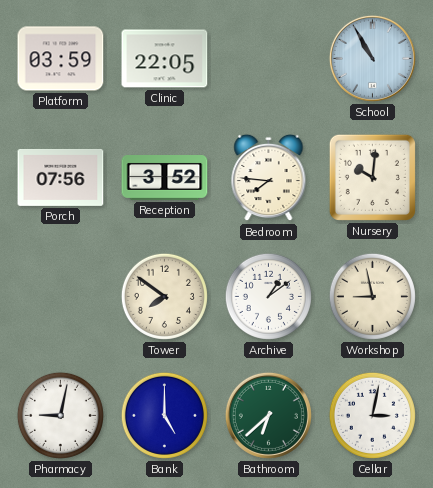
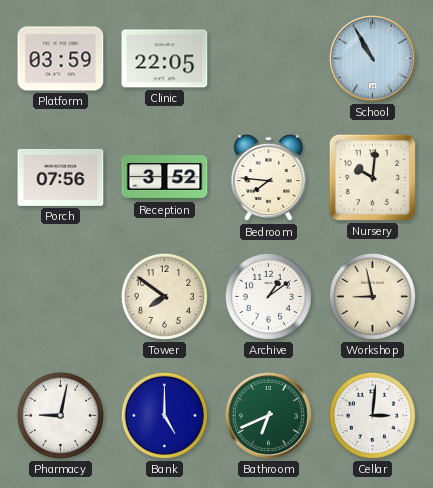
Bathroom: 6:38 -> 6:41
Cellar: 3:02 -> 3:01
